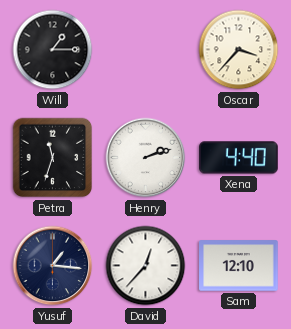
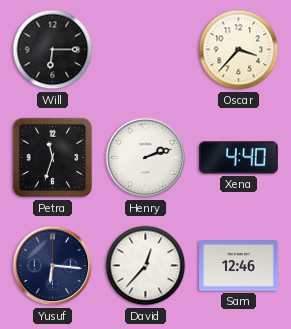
Will: 1:15 -> 6:15
Yusuf: 1:16 -> 6:16
Sam: 12:10 -> 12:46
